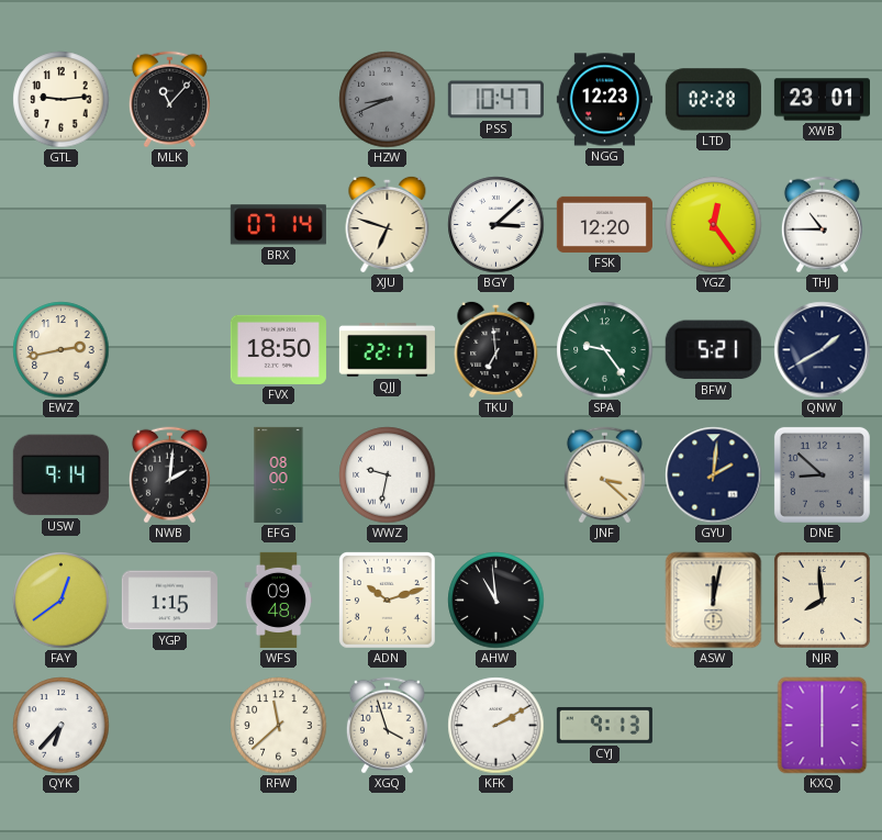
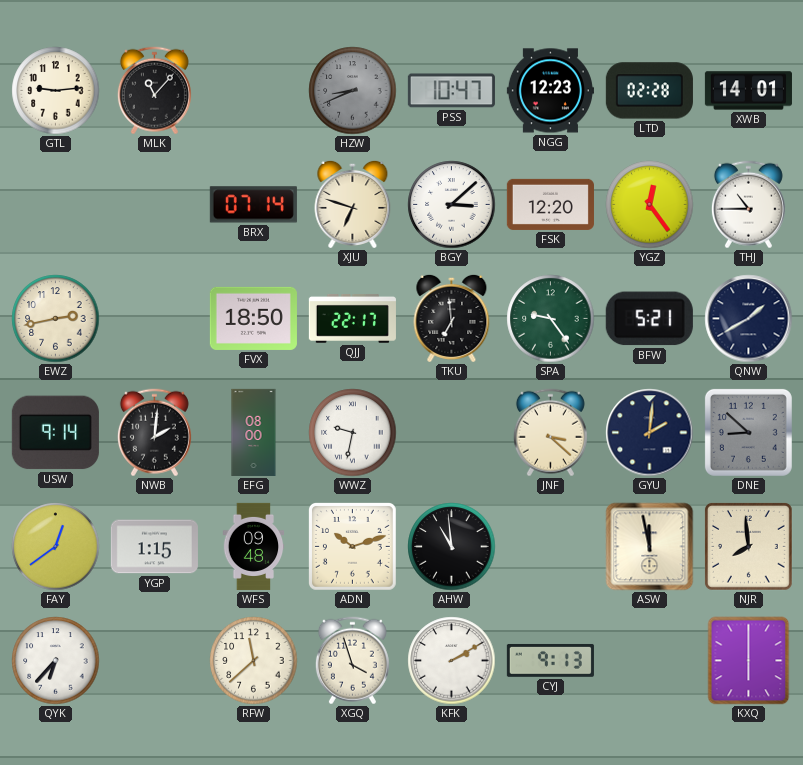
XWB: 23:01 -> 14:01
ASW: 12:02 -> 11:58
